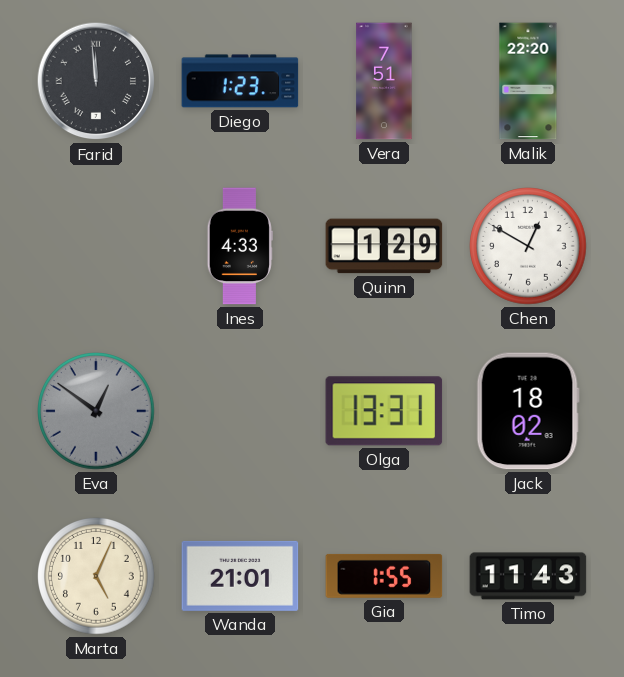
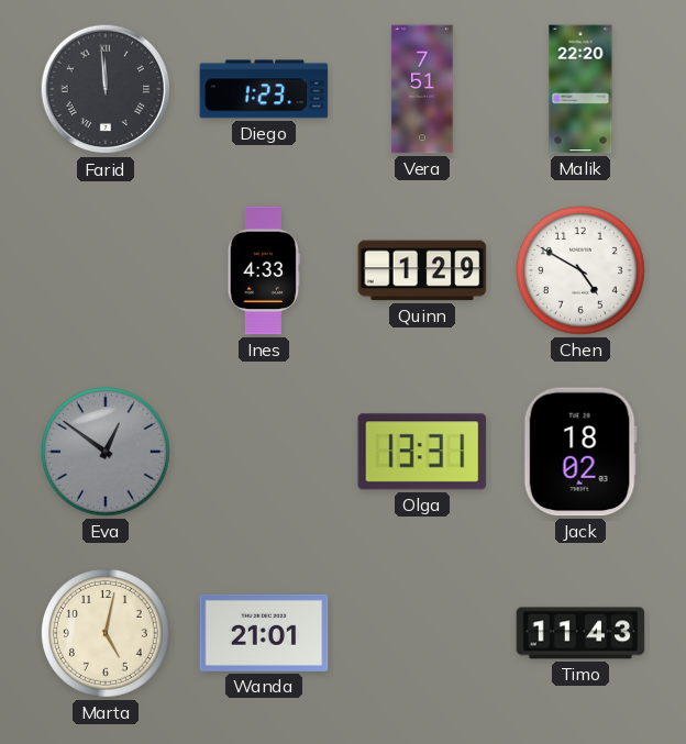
Chen: 12:50 -> 4:50
Marta: 5:04 -> 5:02
Gia: 1:55 -> none
